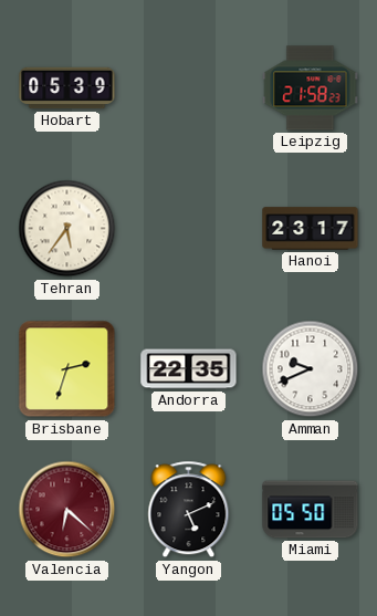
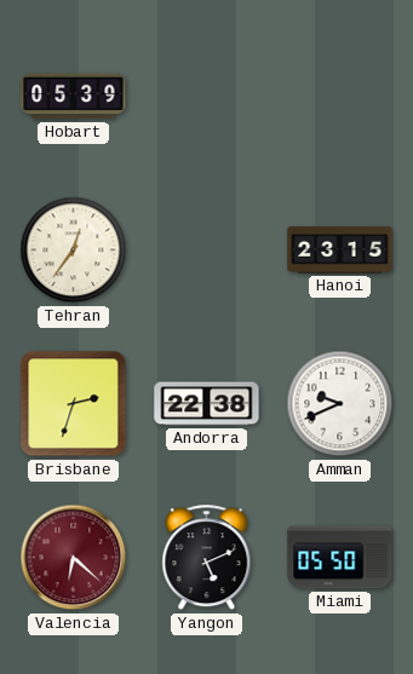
Leipzig: 21:58 -> none
Tehran: 5:36 -> 12:36
Hanoi: 23:17 -> 23:15
Andorra: 22:35 -> 22:38
